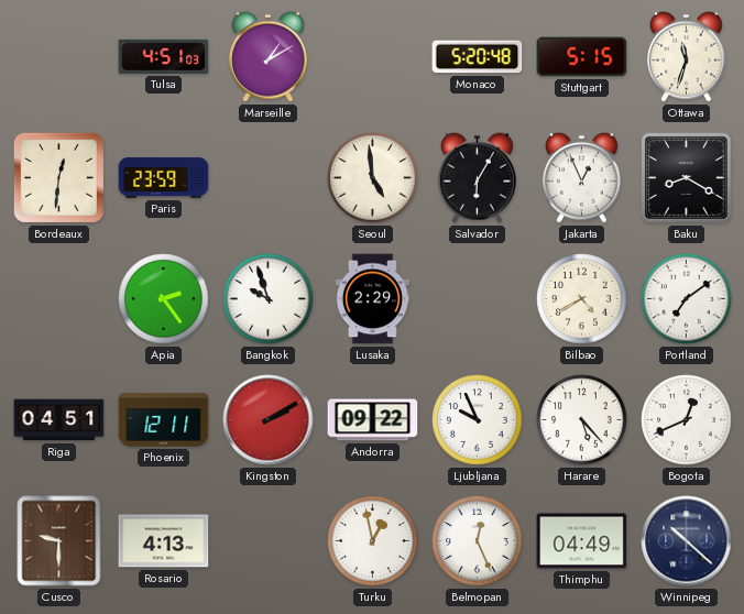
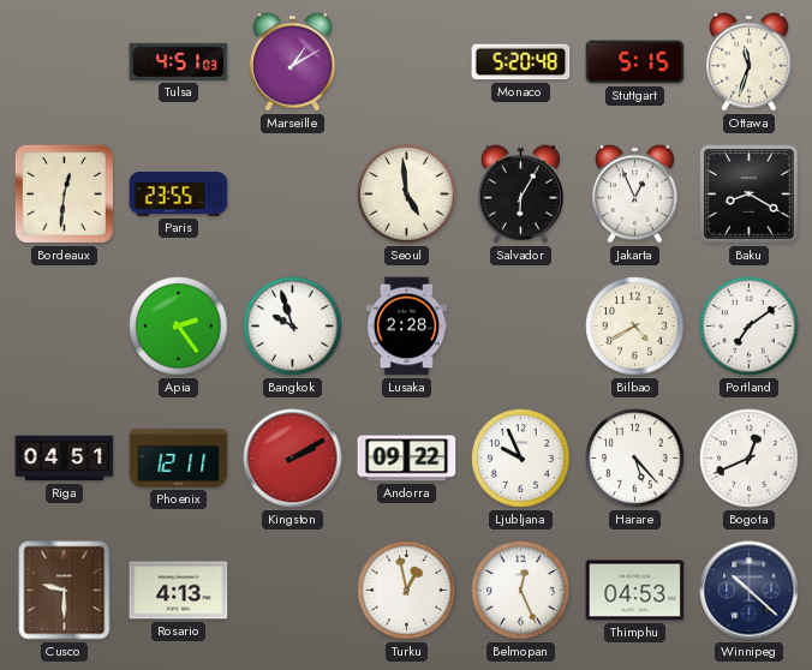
Paris: 23:59 -> 23:55
Lusaka: 2:29 -> 2:28
Thimphu: 04:49 -> 04:53
